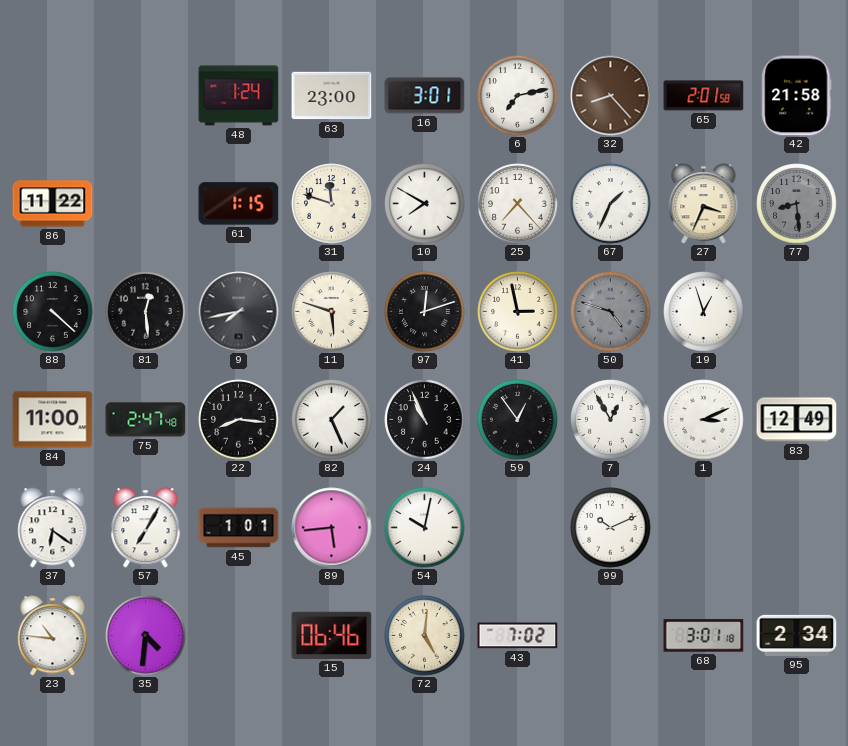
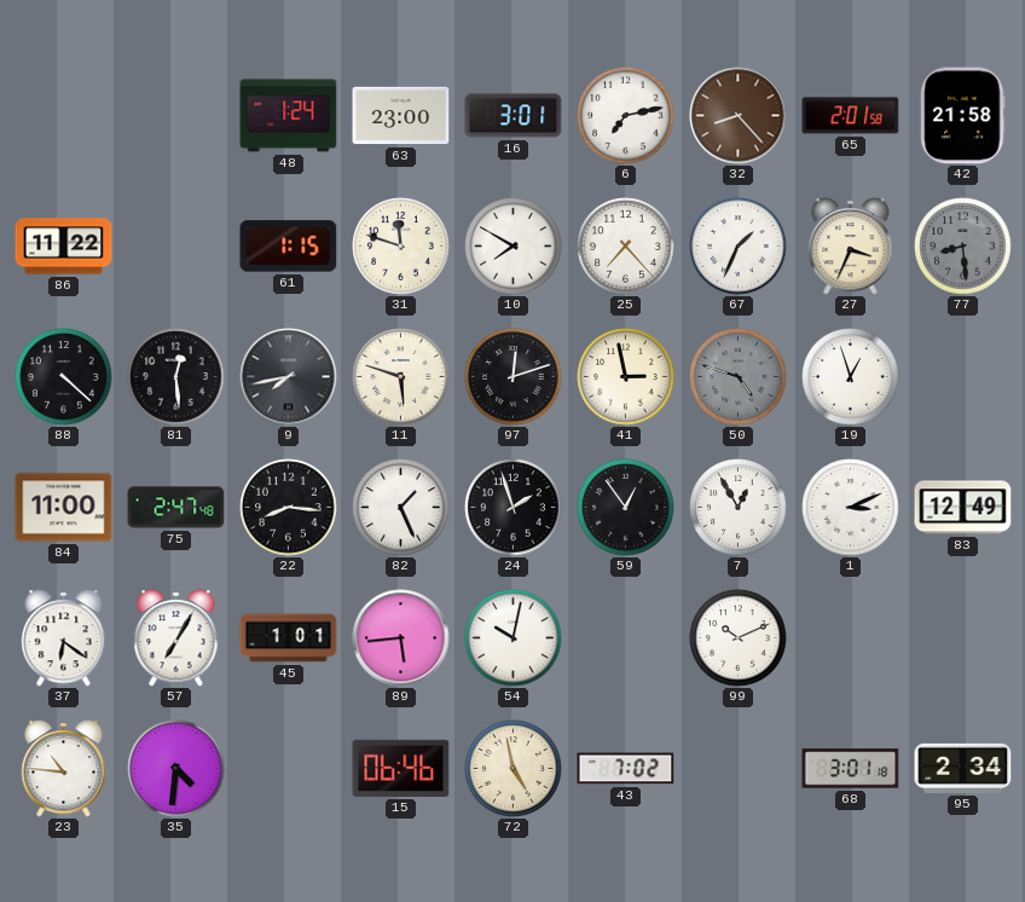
24: 10:56 -> 1:57
72: 5:01 -> 4:58
